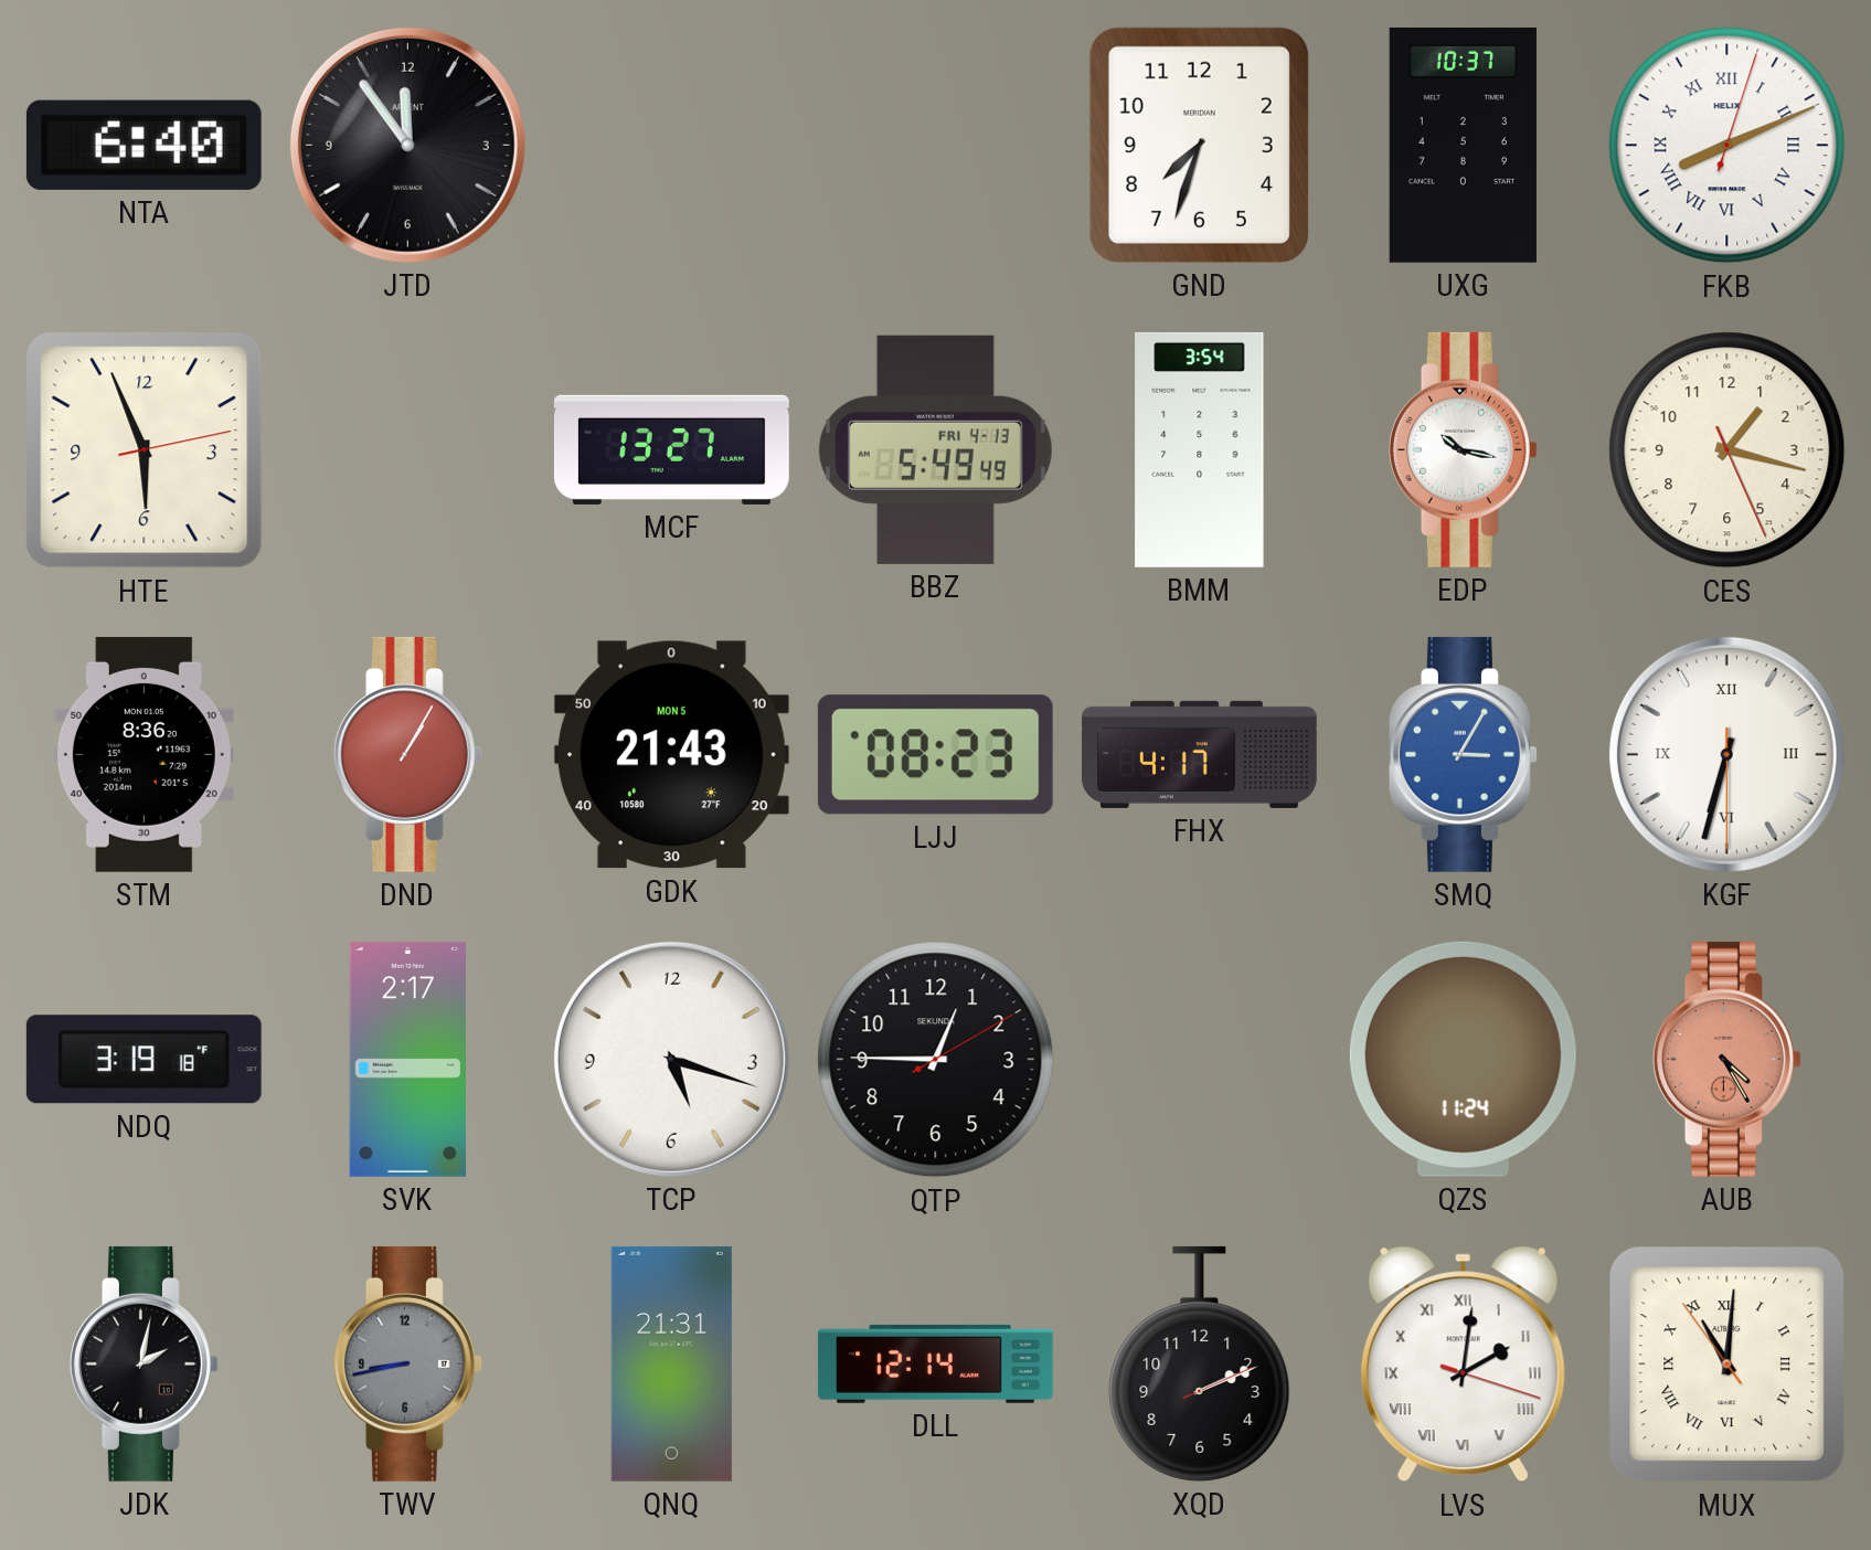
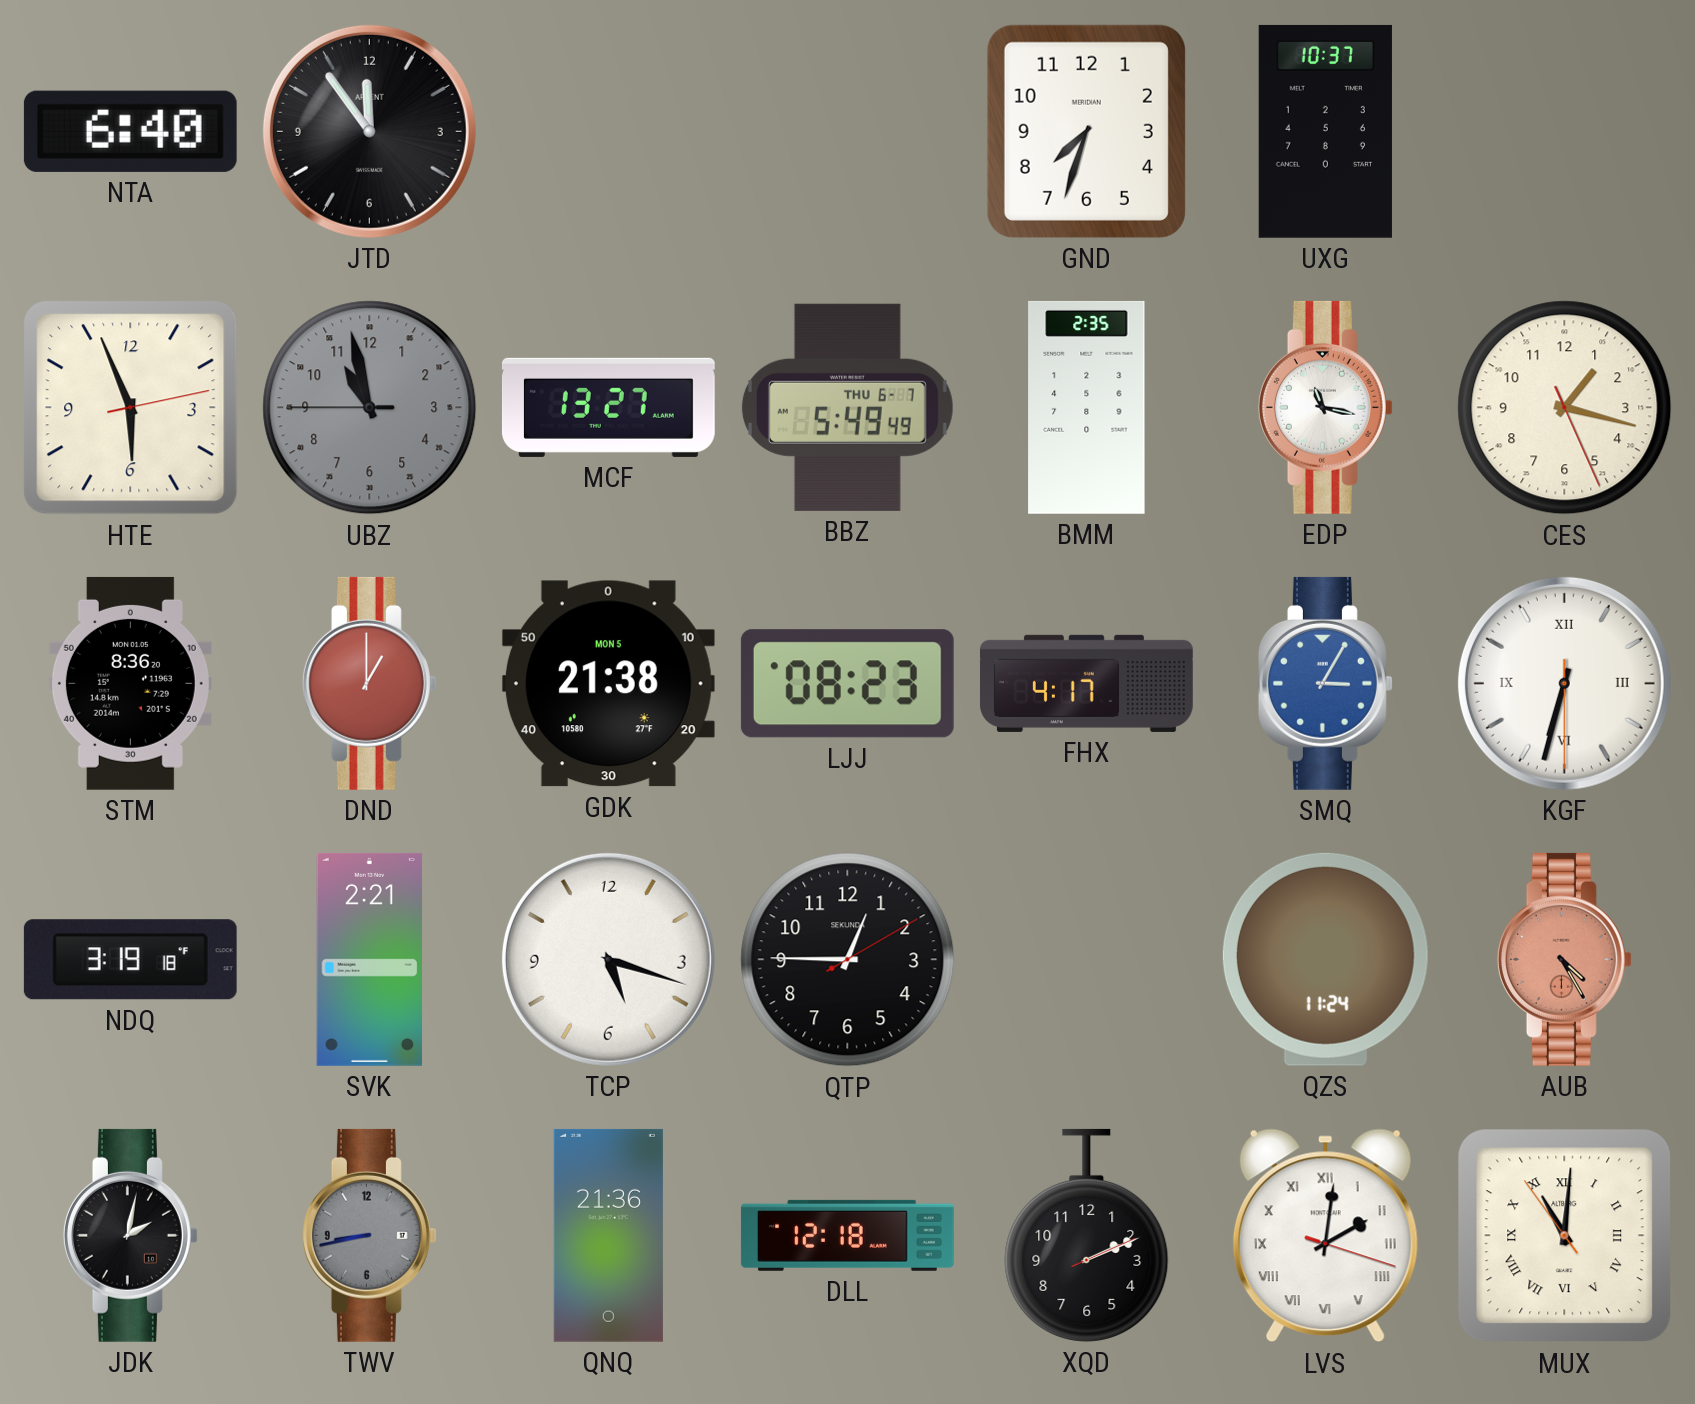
FKB: 8:11 -> none
UBZ: none -> 10:57
BBZ date: FRI 4-13 -> THU 6-7
BMM: 3:54 -> 2:35
EDP: 10:17 -> 11:17
DND: 1:05 -> 1:00
GDK: 21:43 -> 21:38
SVK: 2:17 -> 2:21
QNQ: 21:31 -> 21:36
DLL: 12:14 -> 12:18
